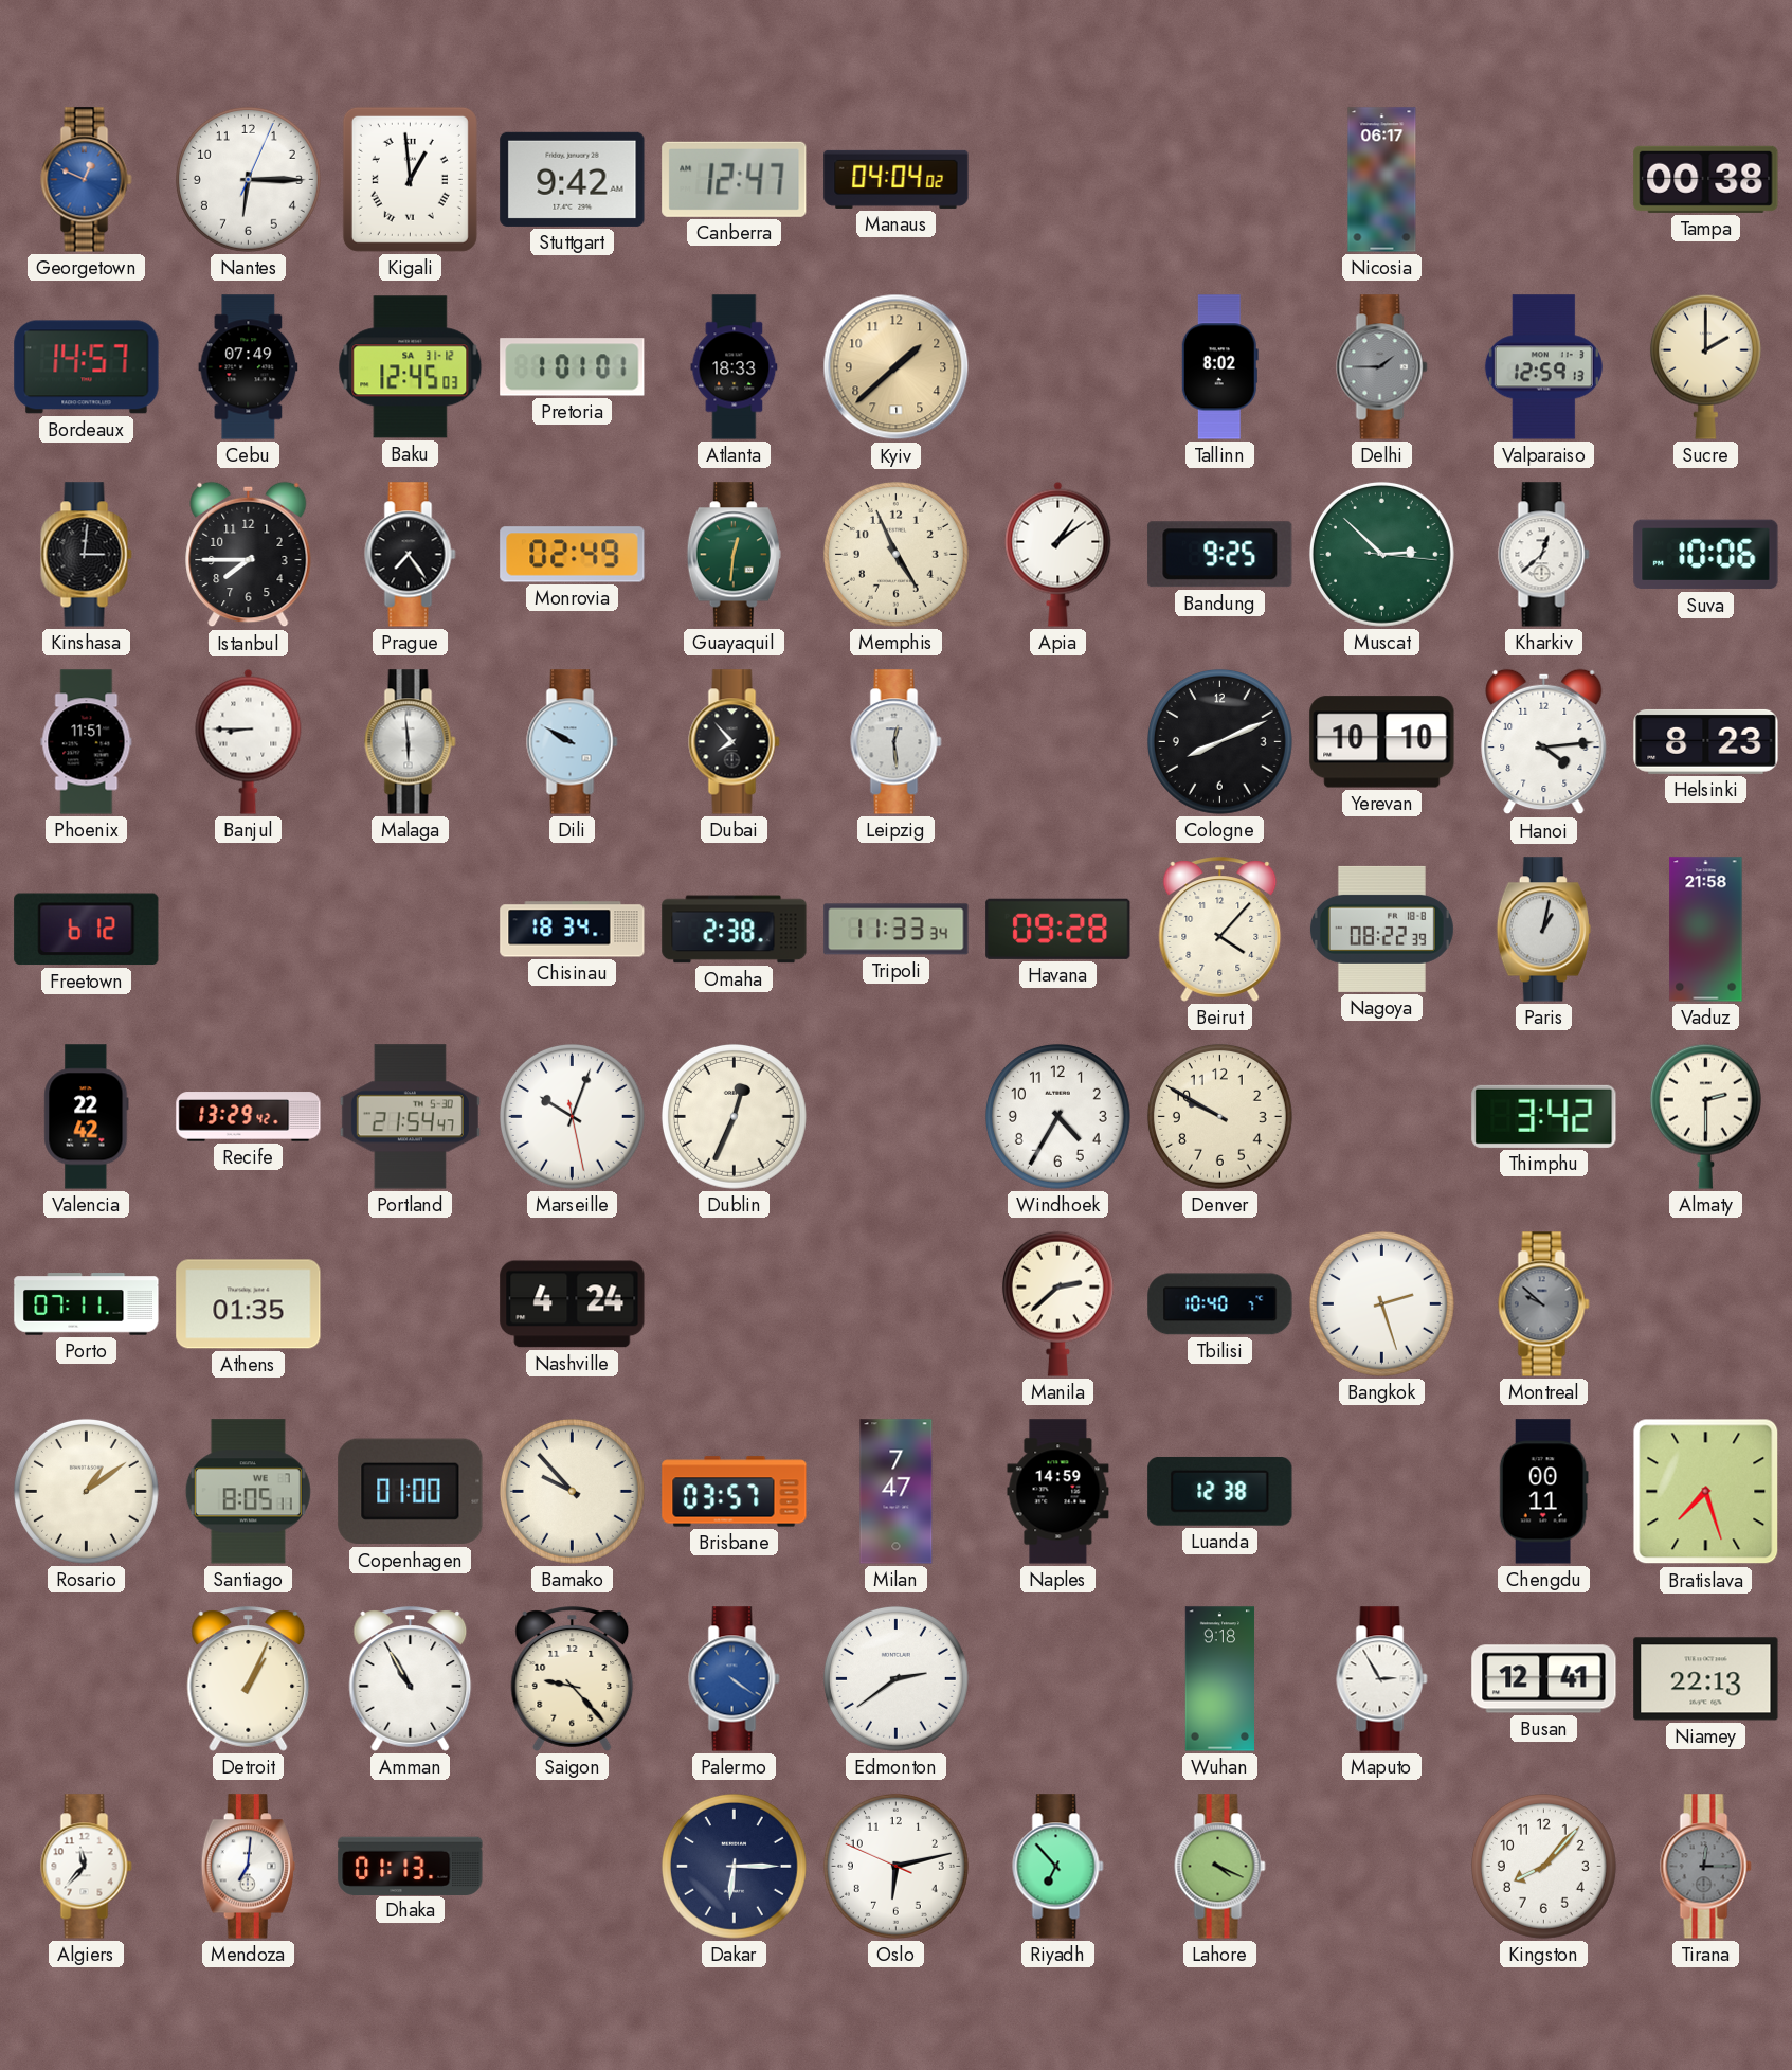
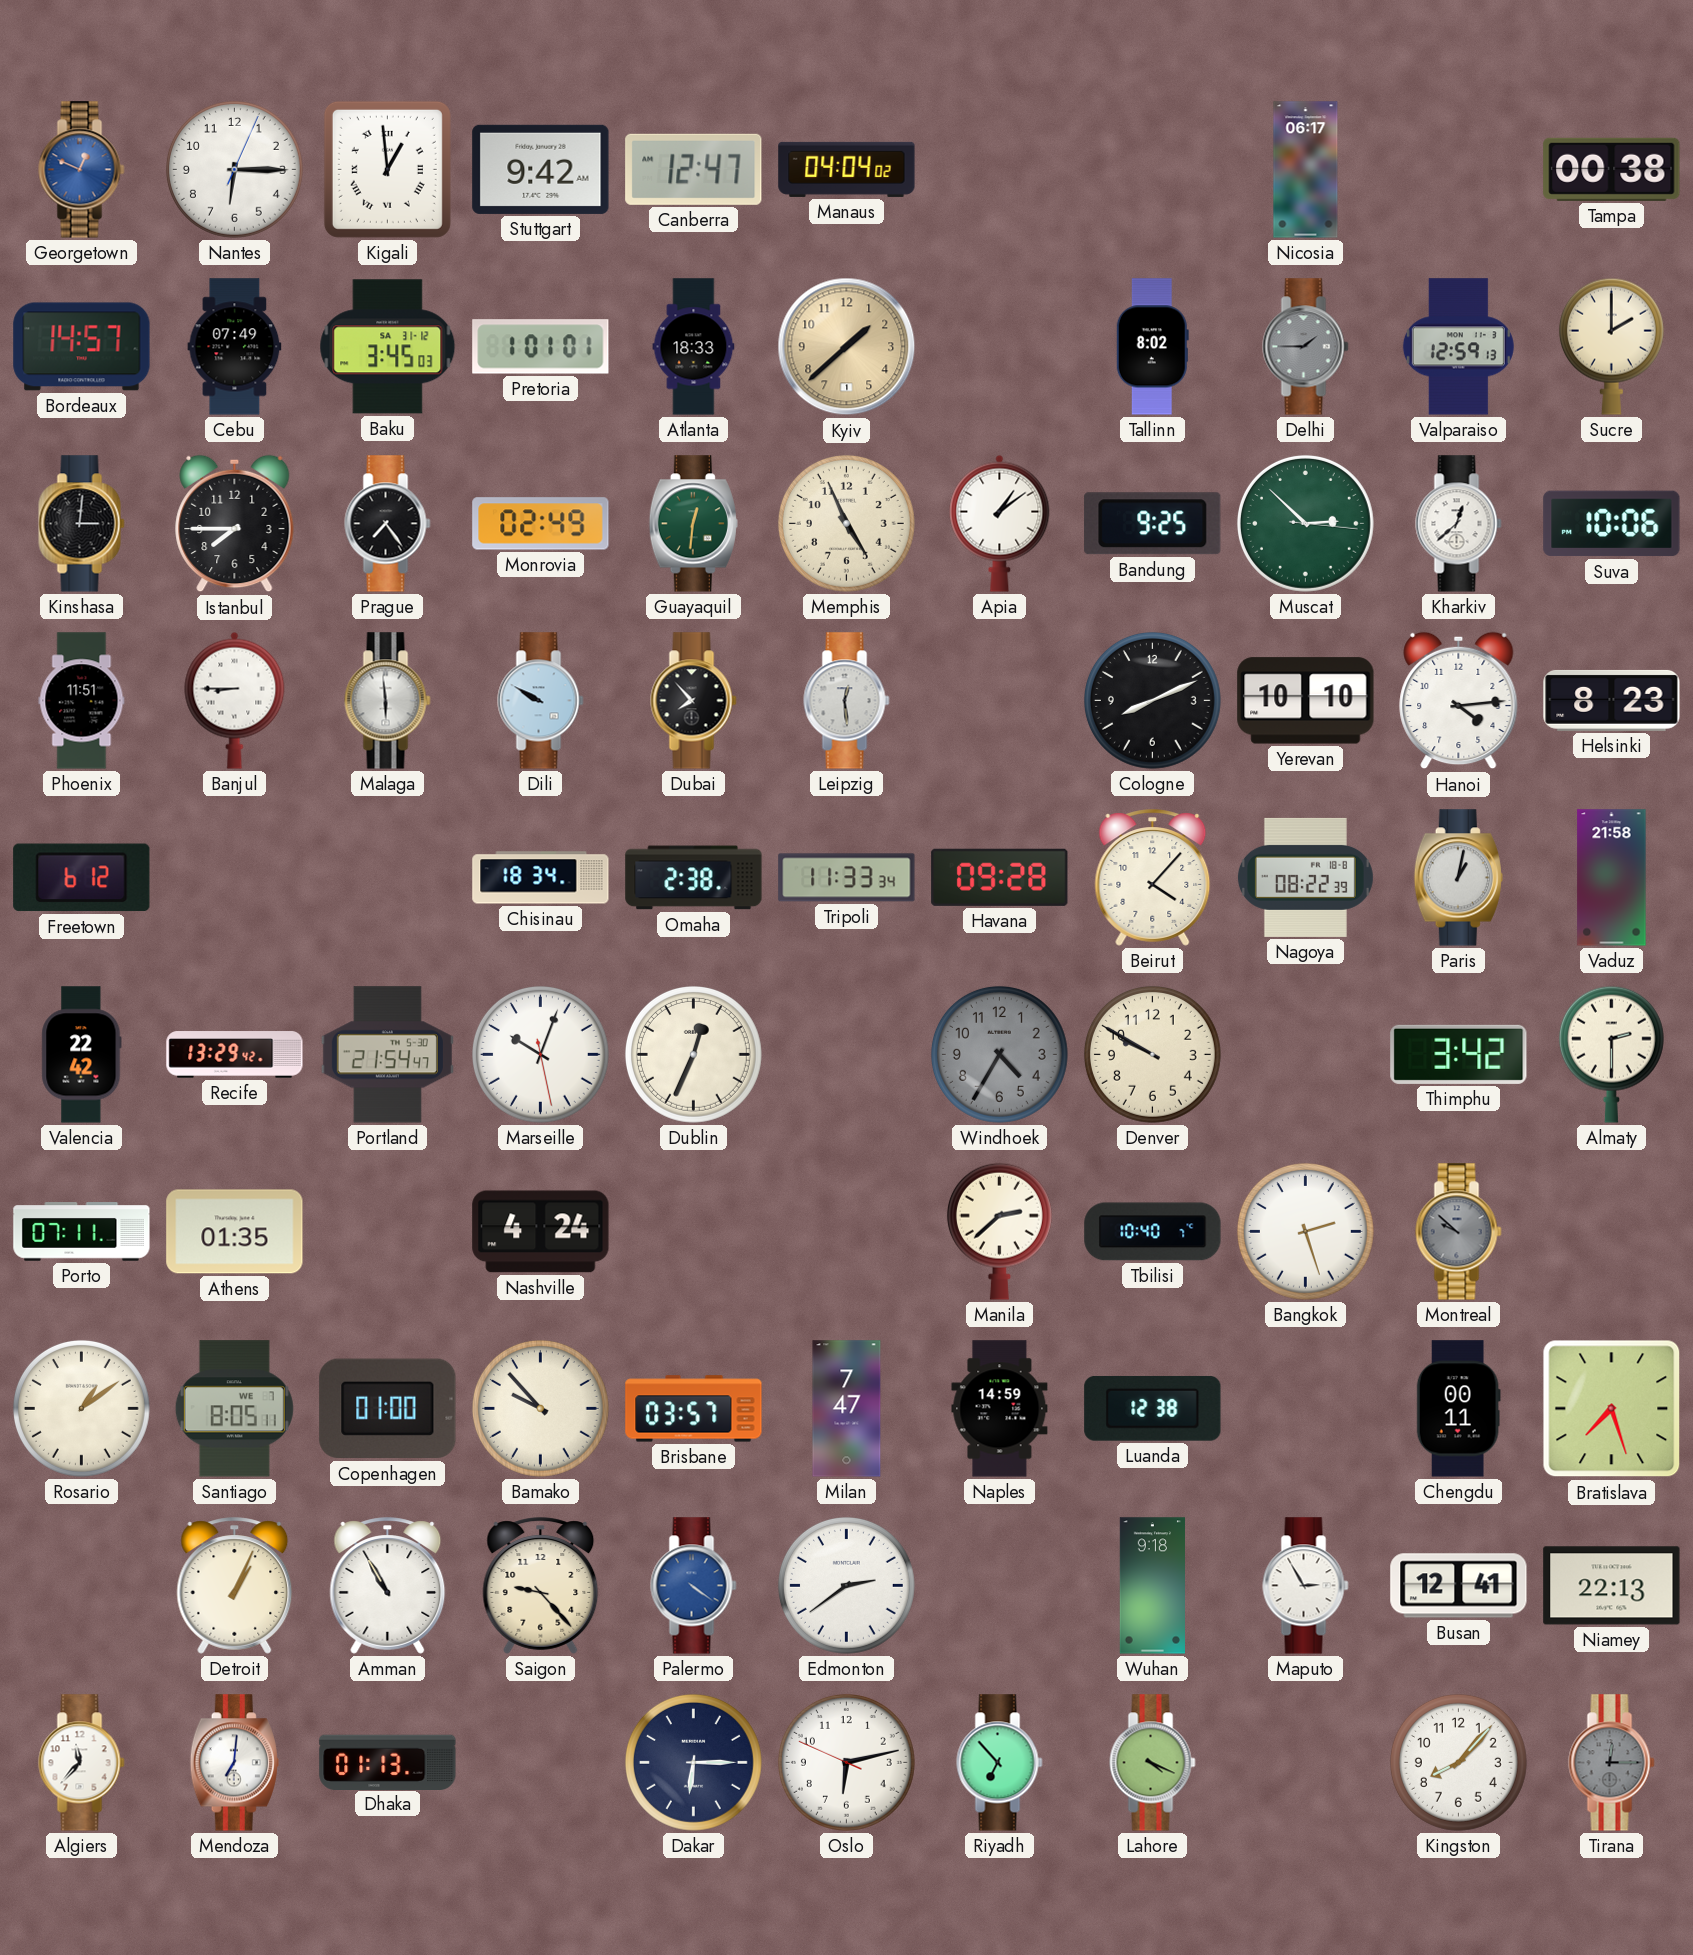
Baku: 12:45 -> 3:45
Windhoek dial: white -> grey
